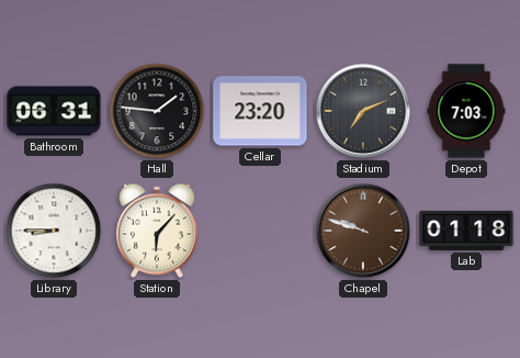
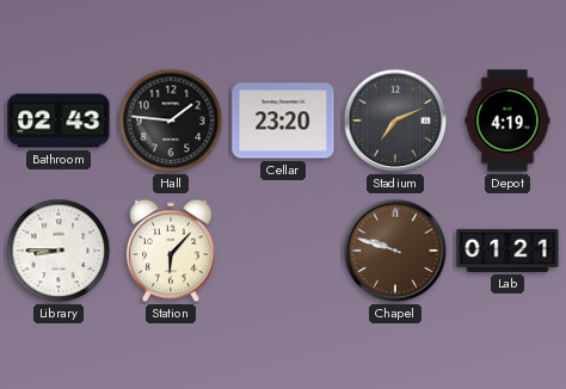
Bathroom: 06:31 -> 02:43
Depot: 7:03 -> 4:19
Lab: 01:18 -> 01:21
